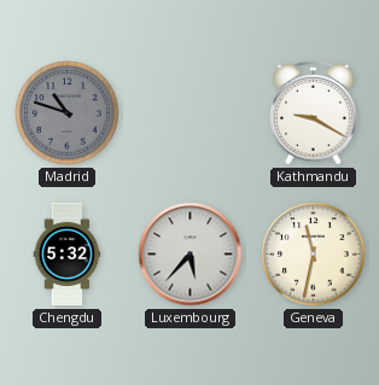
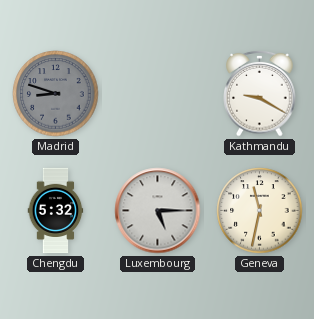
Madrid: 10:48 -> 8:48
Luxembourg: 5:37 -> 5:15
